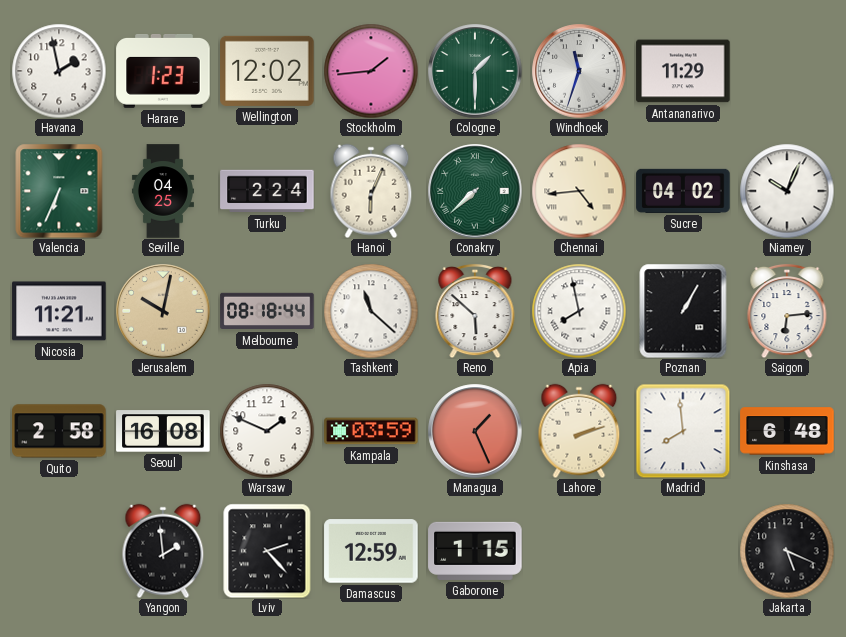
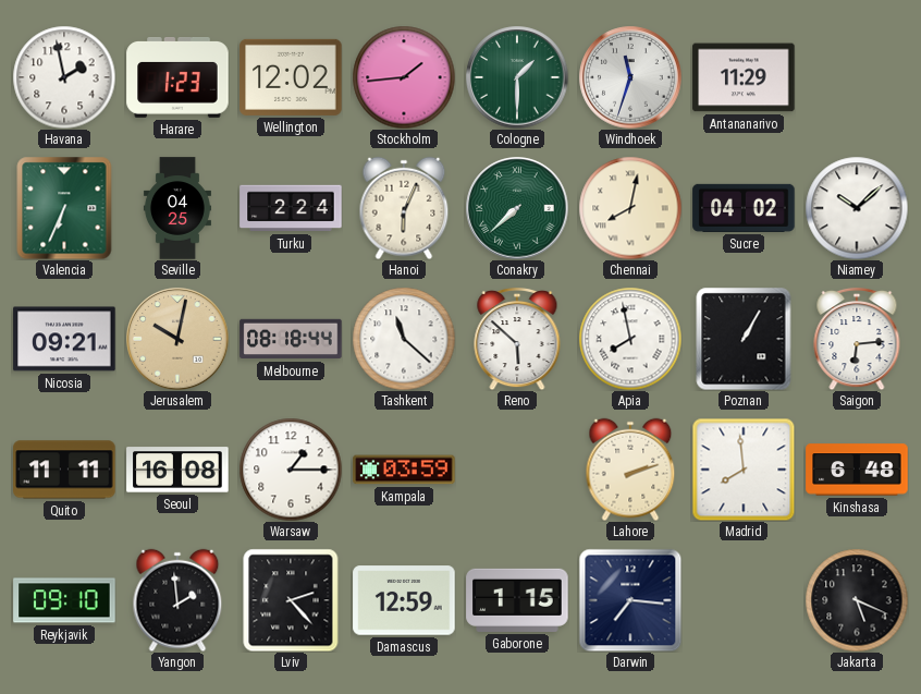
Chennai: 4:44 -> 8:02
Niamey: 10:04 -> 10:08
Nicosia: 11:21 -> 09:21
Quito: 2:58 -> 11:11
Warsaw: 1:49 -> 1:15
Managua: 1:26 -> none
Reykjavik: none -> 09:10
Darwin: none -> 7:16
